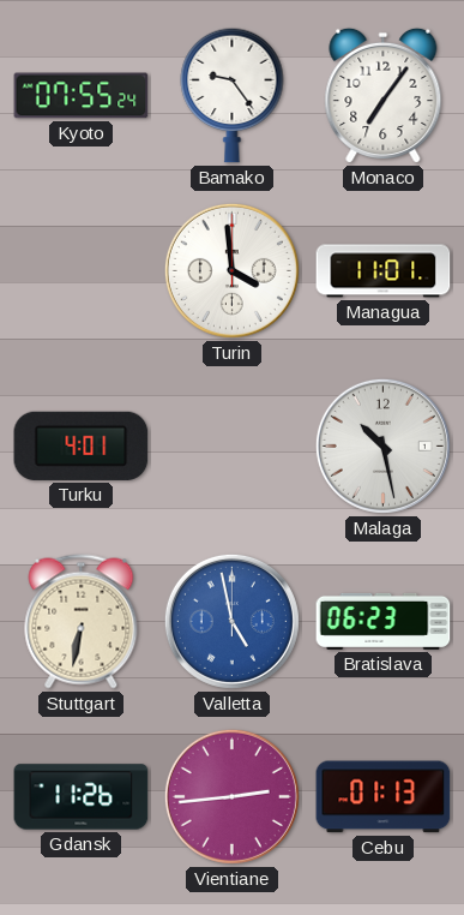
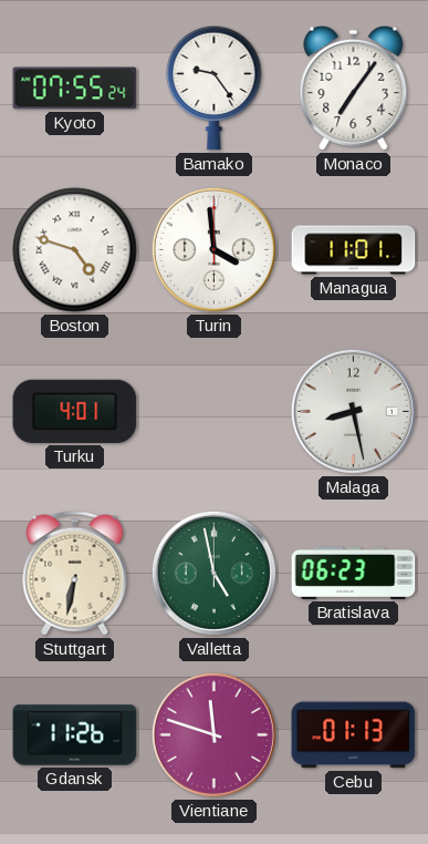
Boston: none -> 4:48
Malaga: 10:28 -> 8:28
Valletta dial: blue -> green
Vientiane: 2:44 -> 11:48
